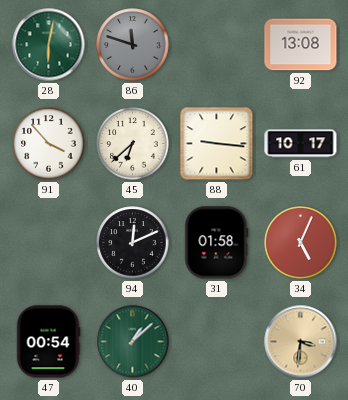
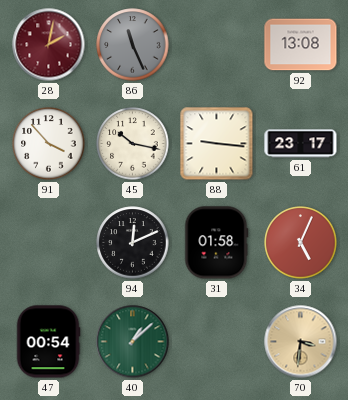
28: 6:02 -> 2:02
28 dial: green -> burgundy
86: 11:48 -> 11:26
45: 6:38 -> 10:17
61: 10:17 -> 23:17
